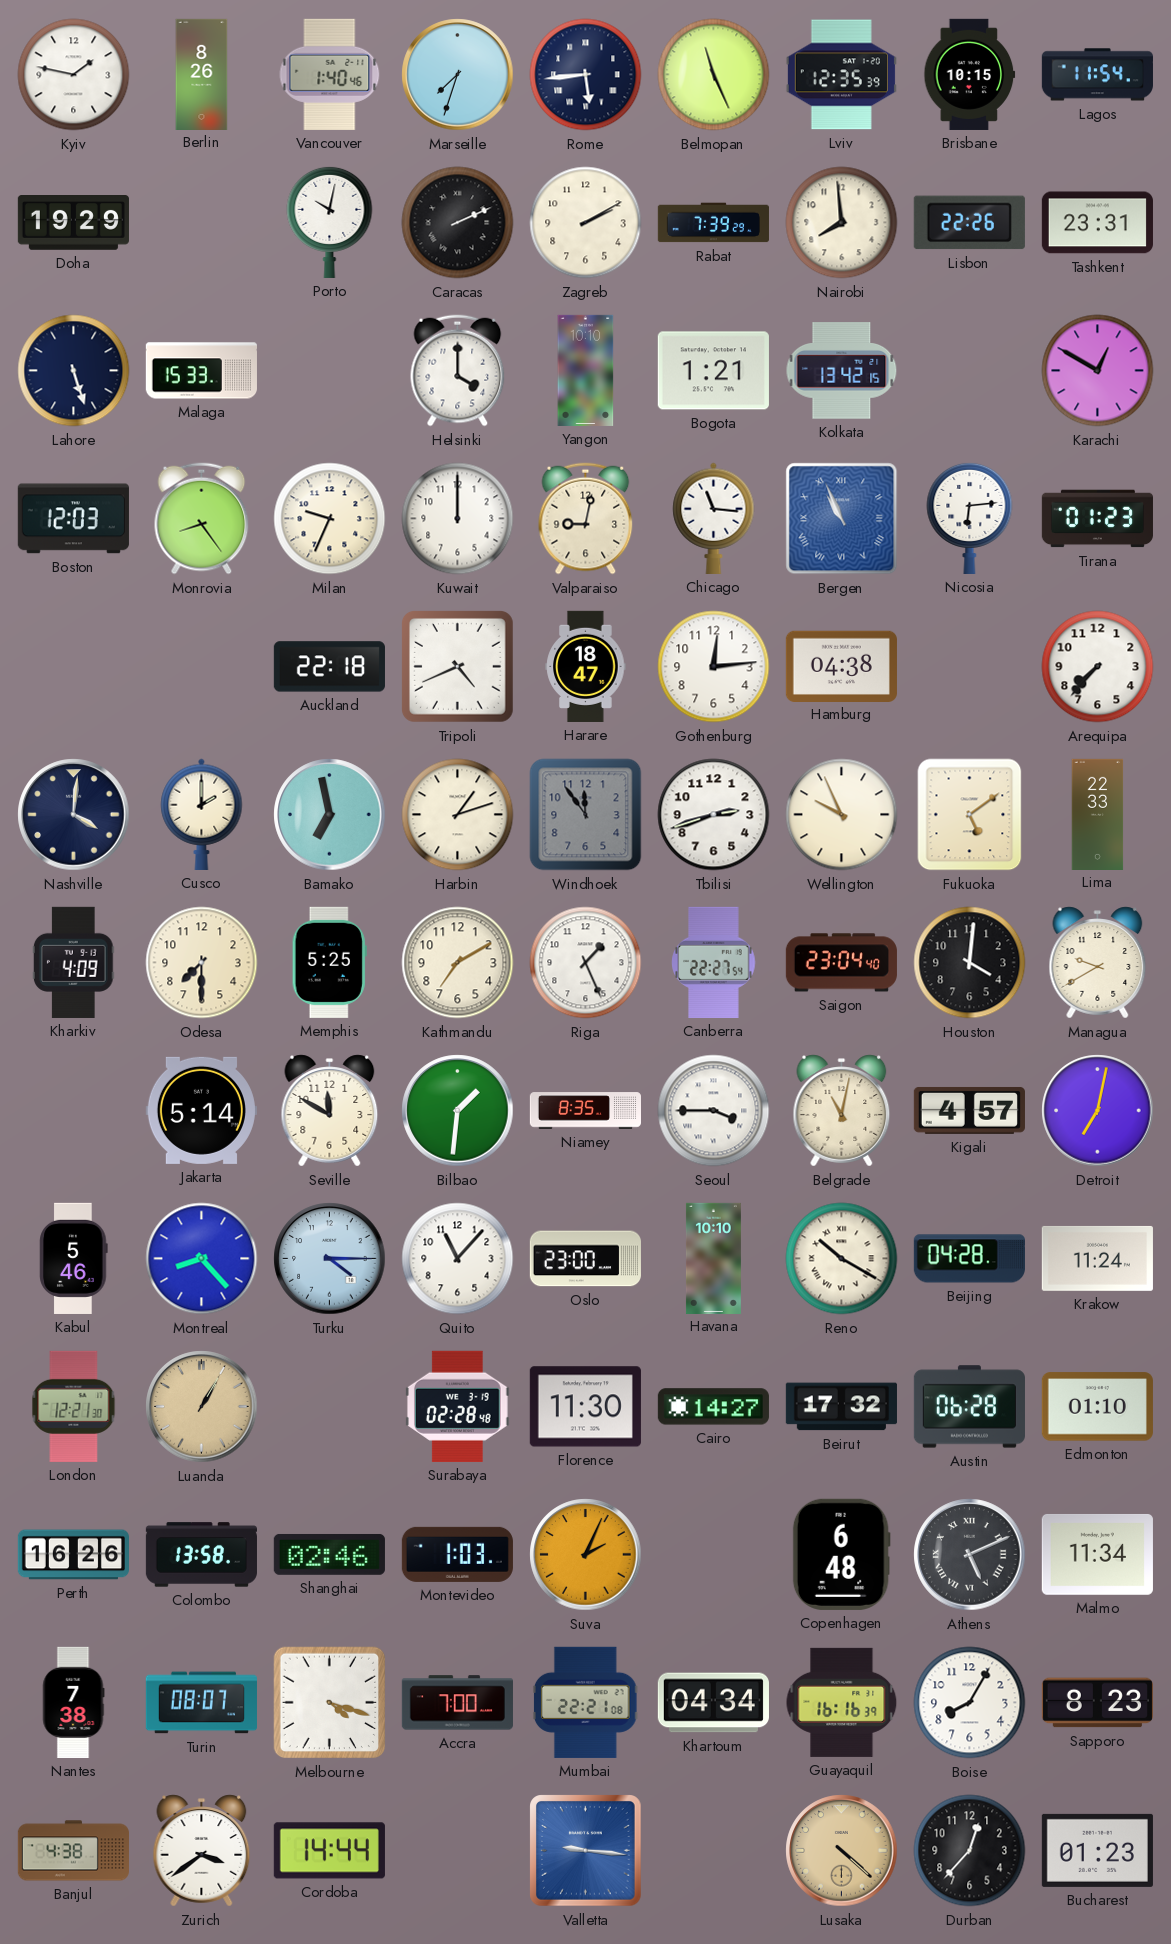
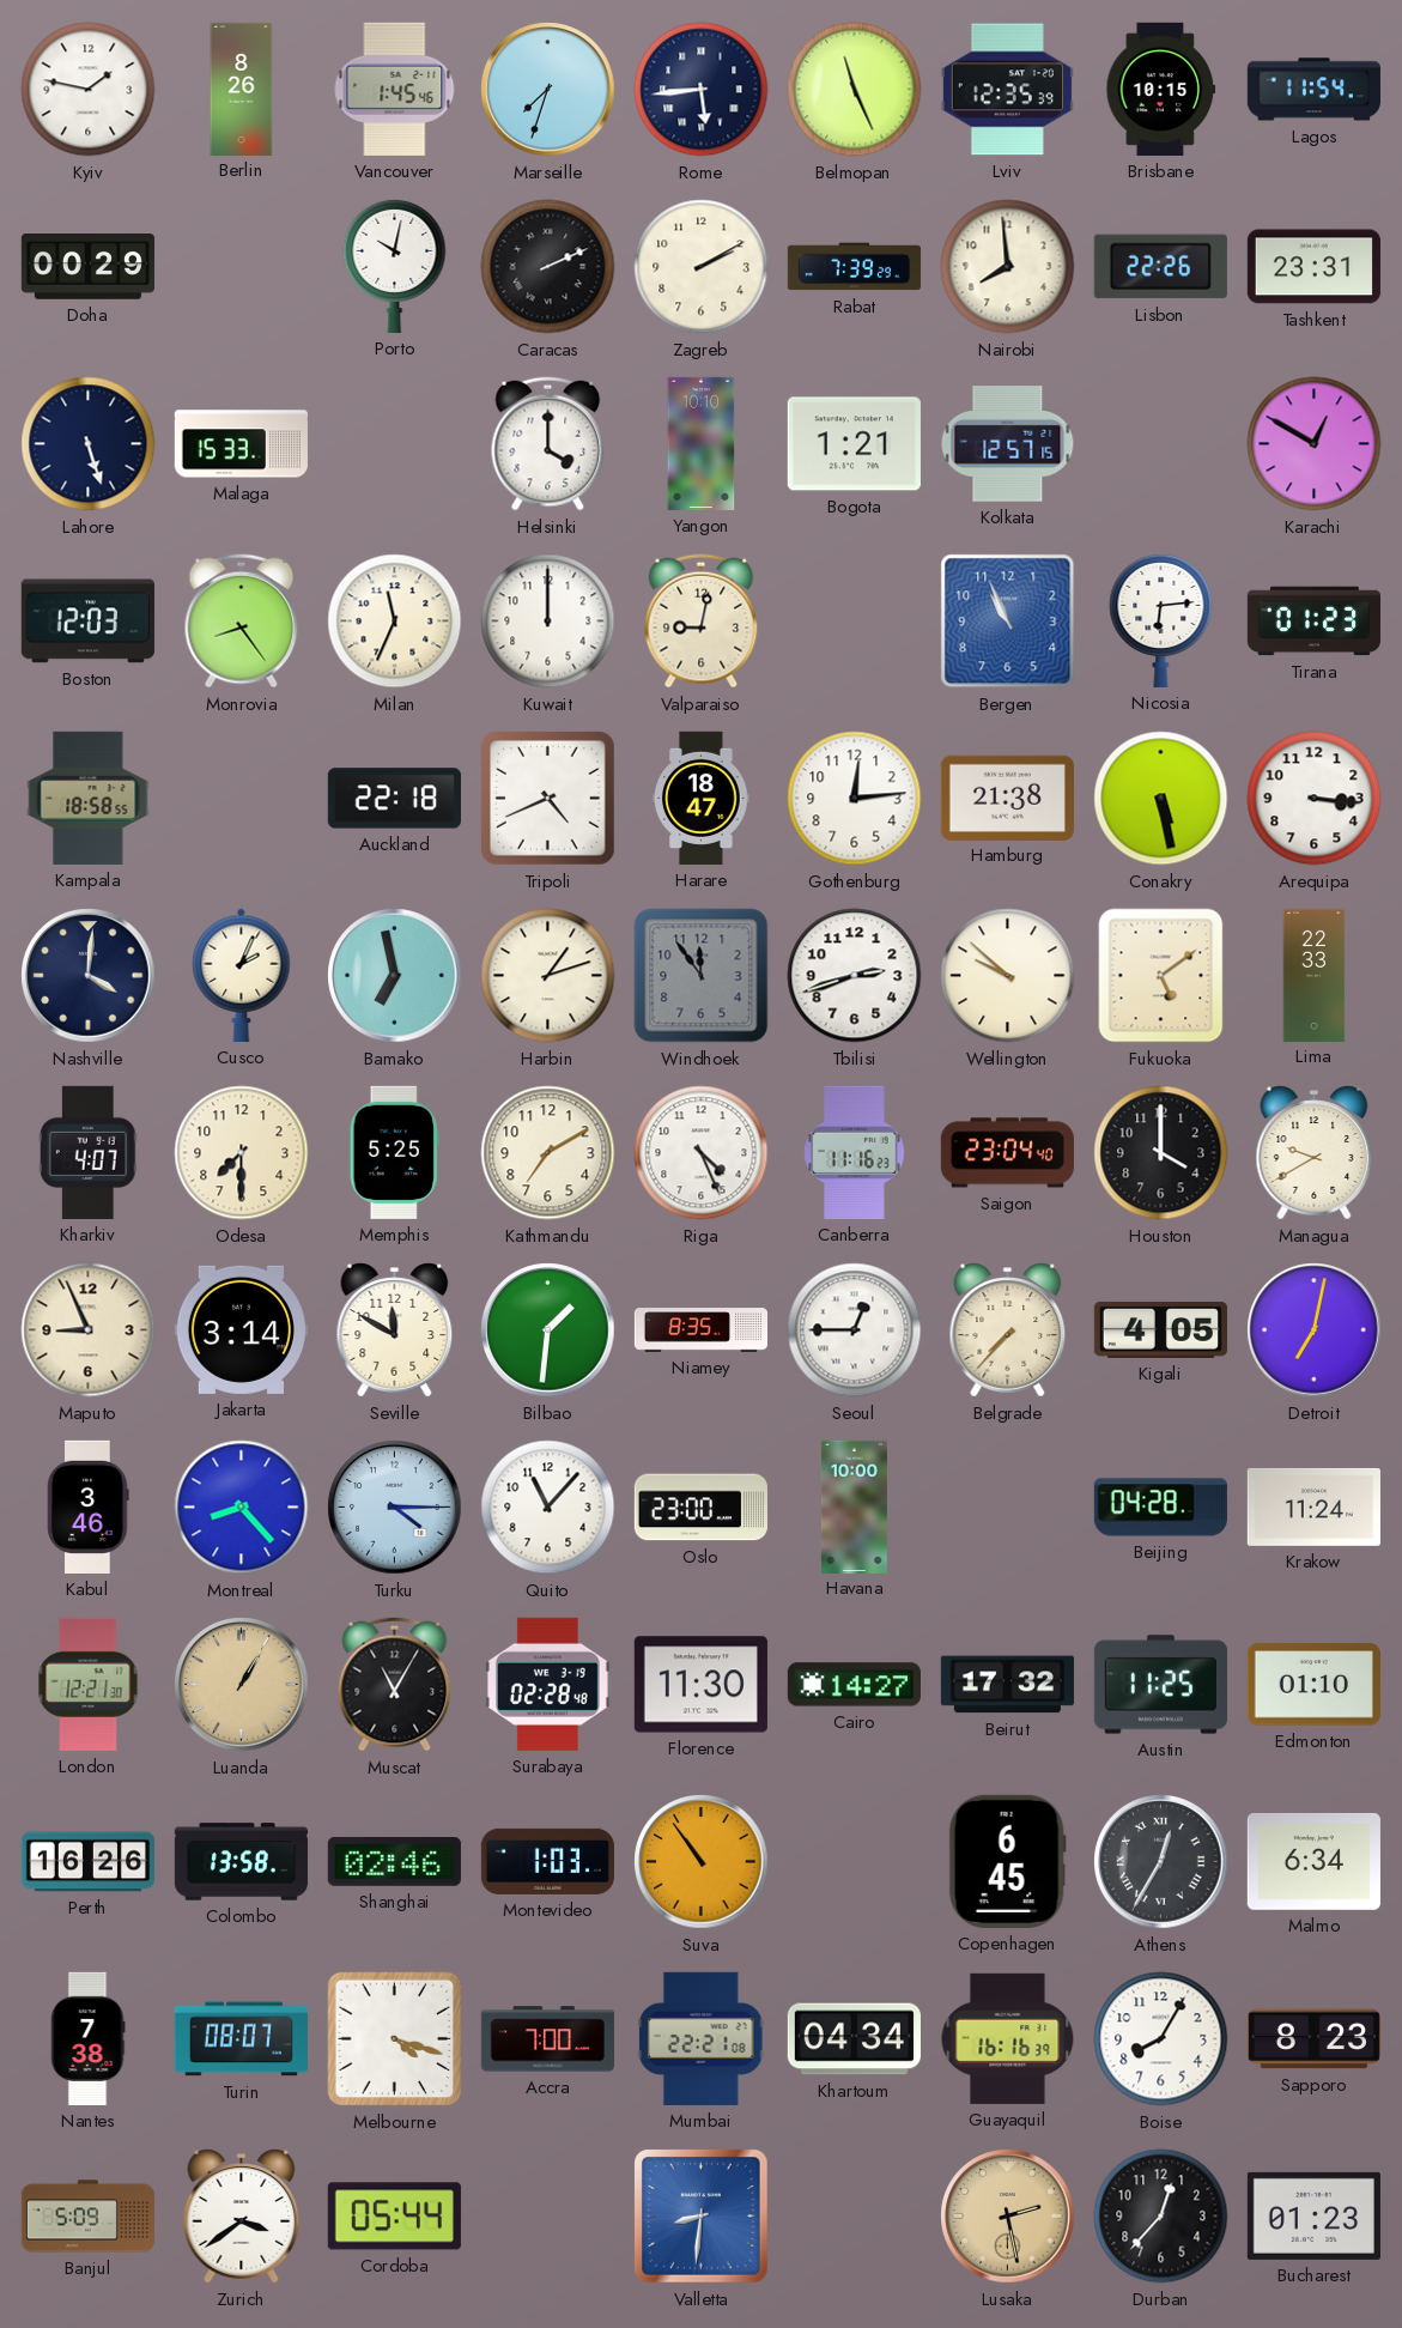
Vancouver: 1:40 -> 1:45
Doha: 19:29 -> 00:29
Kolkata: 13:42 -> 12:57
Milan: 9:34 -> 11:34
Chicago: 11:16 -> none
Bergen numerals: Roman -> Arabic
Kampala: none -> 18:58
Hamburg: 04:38 -> 21:38
Conakry: none -> 5:28
Arequipa: 7:37 -> 3:16
Cusco: 2:00 -> 2:04
Wellington: 9:56 -> 9:52
Kharkiv: 4:09 -> 4:07
Riga: 1:26 -> 4:26
Canberra: 22:27 -> 11:16
Houston: 4:01 -> 4:00
Maputo: none -> 8:56
Jakarta: 5:14 -> 3:14
Seoul: 3:45 -> 12:45
Belgrade: 11:02 -> 7:37
Kigali: 4:57 -> 4:05
Kabul: 5:46 -> 3:46
Havana: 10:10 -> 10:00
Reno: 10:20 -> none
Muscat: none -> 11:05
Austin: 06:28 -> 11:25
Suva: 2:04 -> 10:54
Copenhagen: 6:48 -> 6:45
Athens: 5:11 -> 12:35
Malmo: 11:34 -> 6:34
Banjul: 4:38 -> 5:09
Cordoba: 14:44 -> 05:44
Valletta: 9:16 -> 8:31
Lusaka: 4:22 -> 2:28
